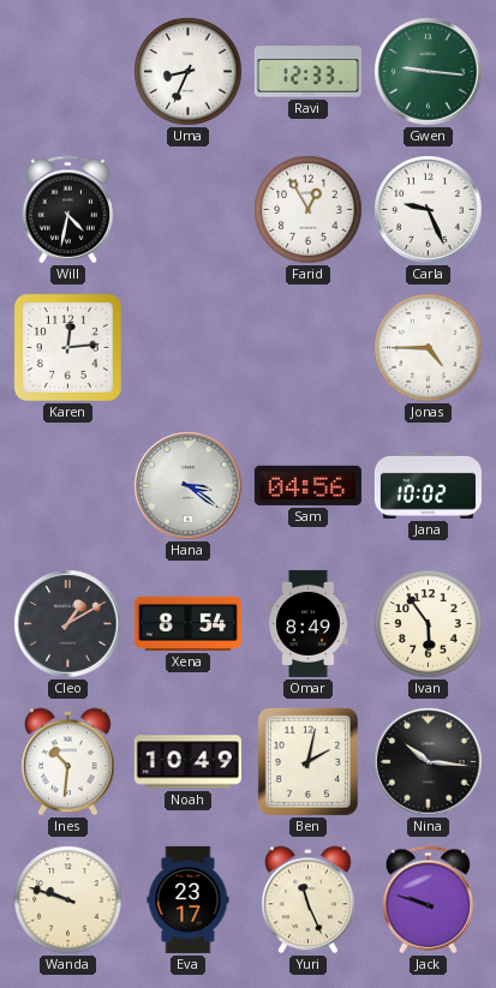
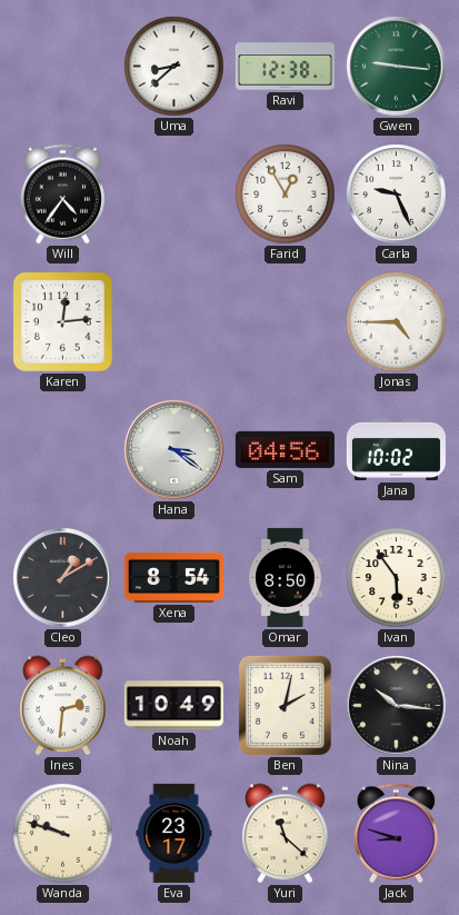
Uma: 8:34 -> 8:38
Ravi: 12:33 -> 12:38
Will: 4:32 -> 4:36
Omar: 8:49 -> 8:50
Ines: 10:31 -> 2:31
Yuri: 11:26 -> 11:22
Jack: 9:48 -> 8:48
